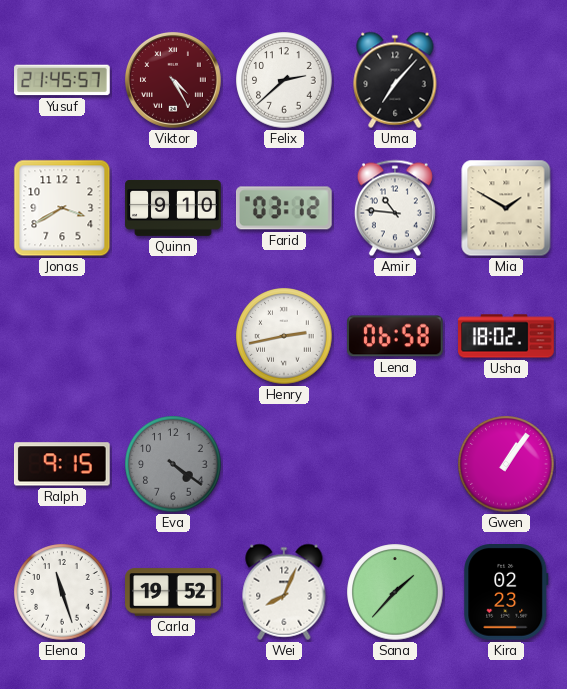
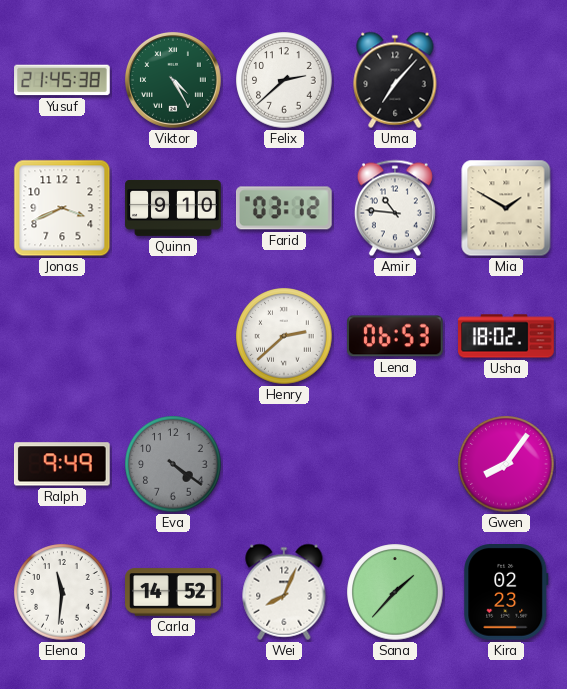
Yusuf: 21:45:57 -> 21:45:38
Viktor dial: burgundy -> green
Jonas: 3:40 -> 3:41
Henry: 2:43 -> 2:38
Lena: 06:58 -> 06:53
Ralph: 9:15 -> 9:49
Gwen: 1:06 -> 8:06
Elena: 11:27 -> 11:31
Carla: 19:52 -> 14:52
